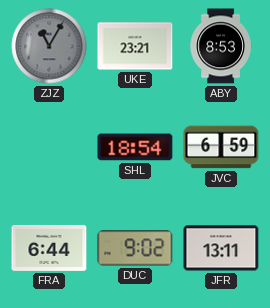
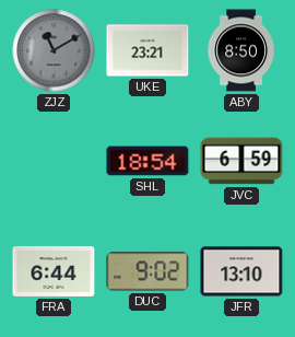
ZJZ: 11:05 -> 11:10
ABY: 8:53 -> 8:50
JFR: 13:11 -> 13:10
